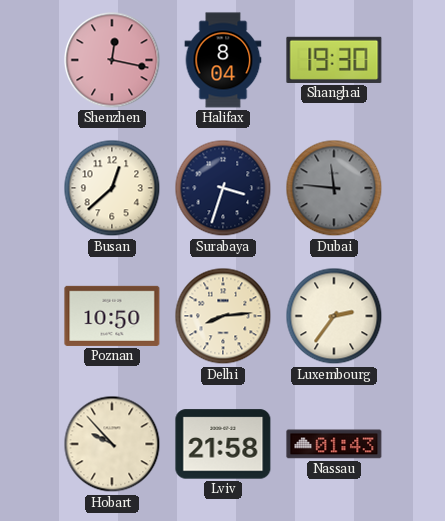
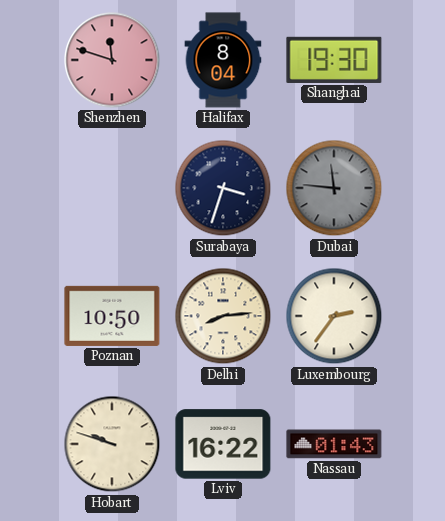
Shenzhen: 12:17 -> 11:48
Busan: 12:38 -> none
Hobart: 9:53 -> 9:48
Lviv: 21:58 -> 16:22
